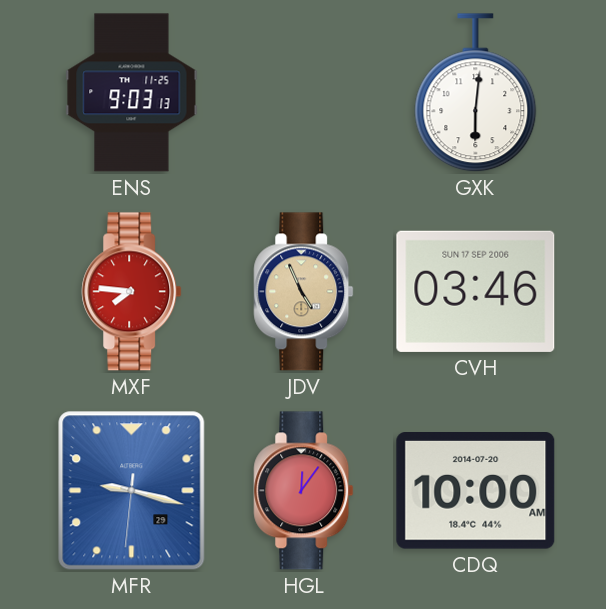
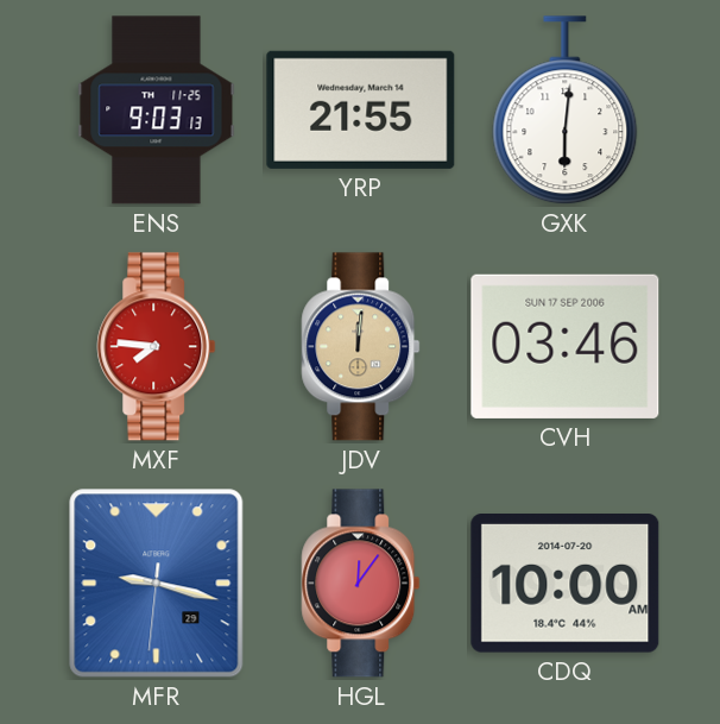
YRP: none -> 21:55
JDV: 4:56 -> 12:01
